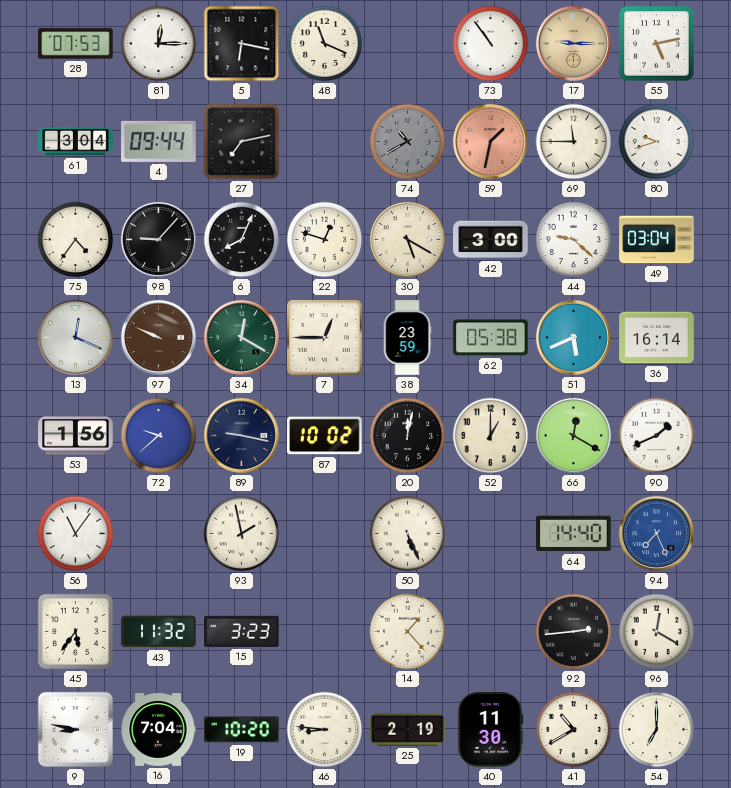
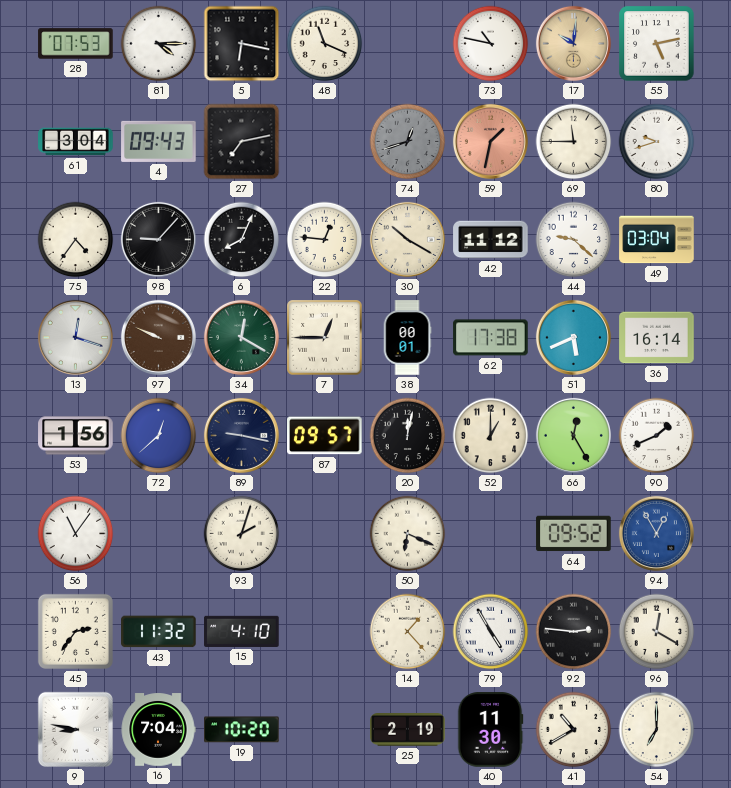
81: 12:15 -> 4:15
73: 10:54 -> 10:47
17: 9:15 -> 10:01
4: 09:44 -> 09:43
74: 10:40 -> 12:42
22: 12:48 -> 12:46
30: 5:20 -> 10:20
42: 3:00 -> 11:12
13: 12:19 -> 12:18
38: 23:59 -> 00:01
62: 05:38 -> 17:38
72: 9:38 -> 12:38
87: 10:02 -> 09:57
66: 12:20 -> 12:25
93: 1:58 -> 2:03
50: 5:26 -> 6:19
64: 14:40 -> 09:52
94: 7:26 -> 12:55
45: 5:36 -> 2:36
15: 3:23 -> 4:10
79: none -> 4:55
92: 2:44 -> 2:46
46: 8:46 -> none
